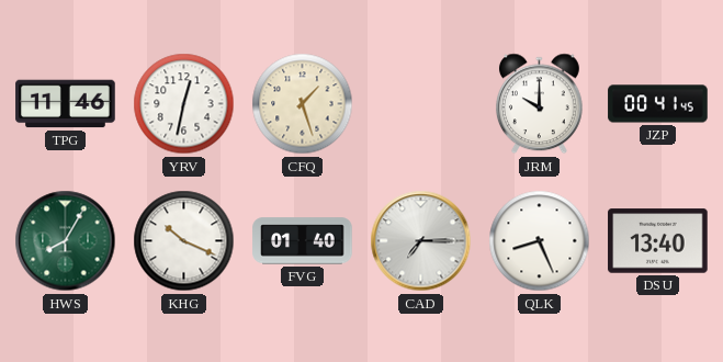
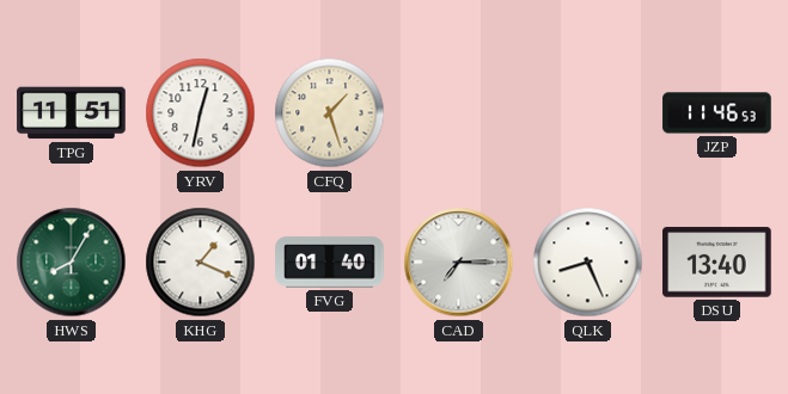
TPG: 11:46 -> 11:51
JRM: 10:00 -> none
JZP: 00:41 -> 11:46
KHG: 10:19 -> 1:19
